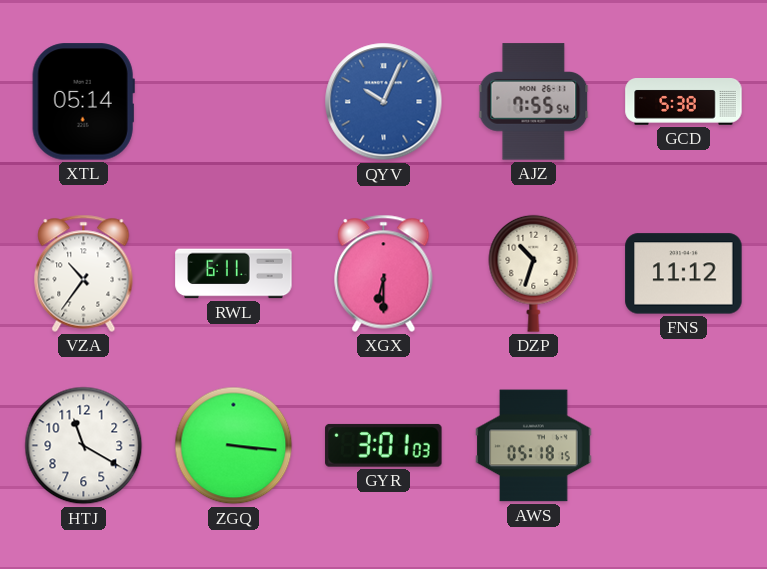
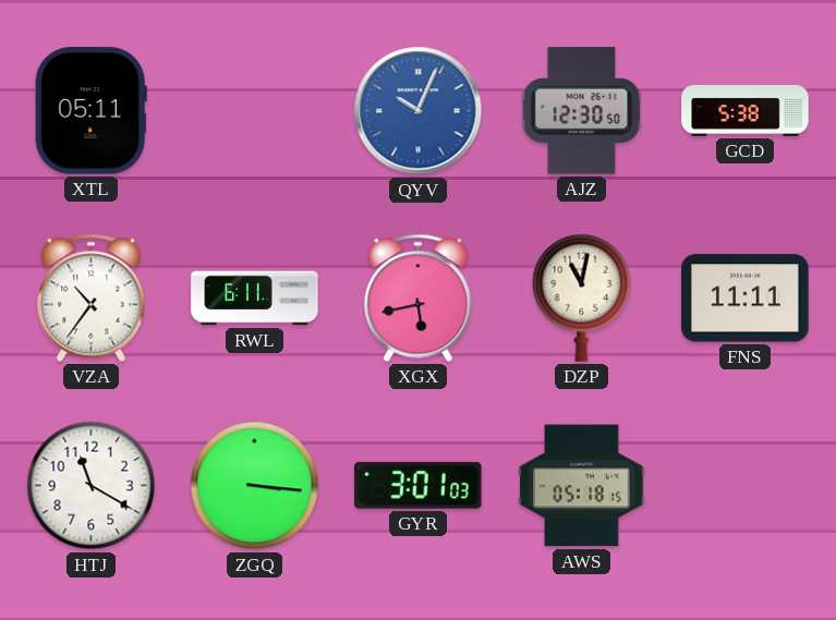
XTL: 05:14 -> 05:11
AJZ: 7:55 -> 12:30
XGX: 6:30 -> 5:43
DZP: 10:33 -> 11:02
FNS: 11:12 -> 11:11
